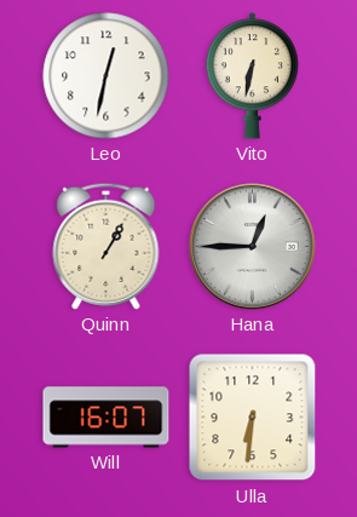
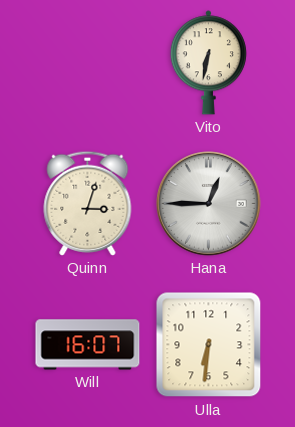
Leo: 12:32 -> none
Quinn: 1:05 -> 3:03
